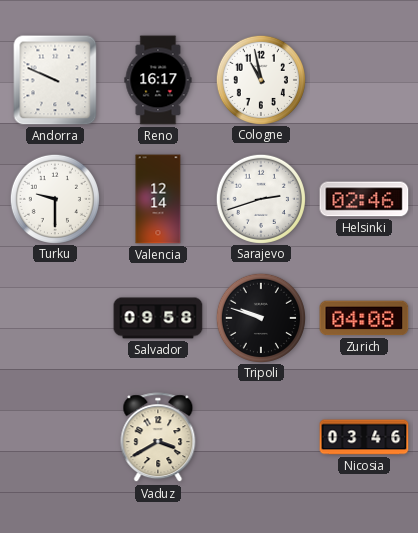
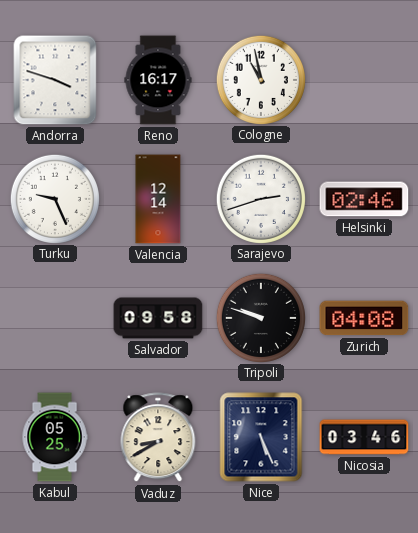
Andorra: 9:49 -> 3:48
Turku: 9:30 -> 9:26
Kabul: none -> 05:25
Vaduz: 3:40 -> 8:40
Nice: none -> 5:26
